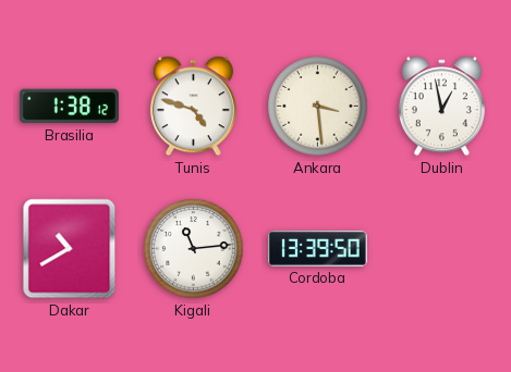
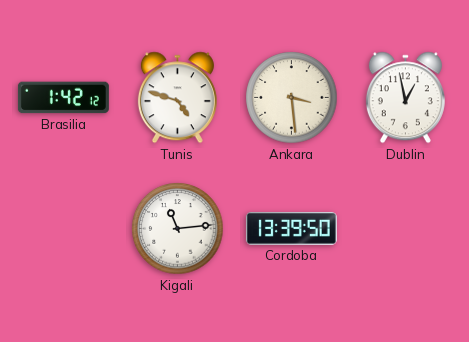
Brasilia: 1:38 -> 1:42
Dakar: 10:40 -> none
